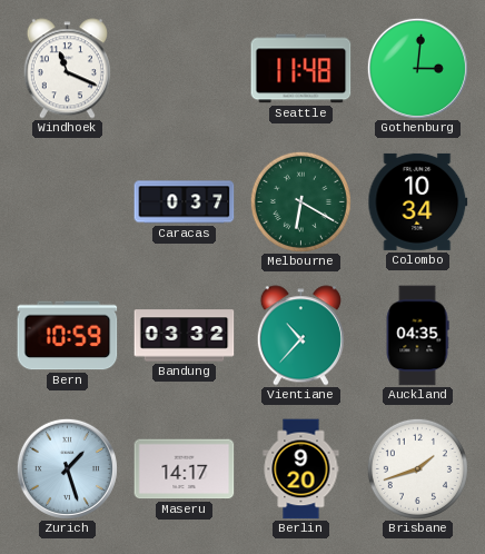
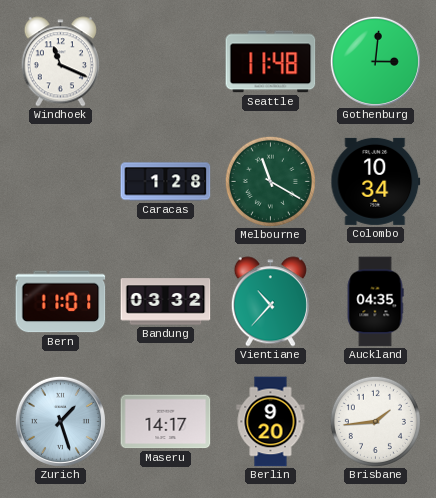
Caracas: 0:37 -> 1:28
Melbourne: 6:20 -> 11:20
Bern: 10:59 -> 11:01
Brisbane: 1:42 -> 1:44
